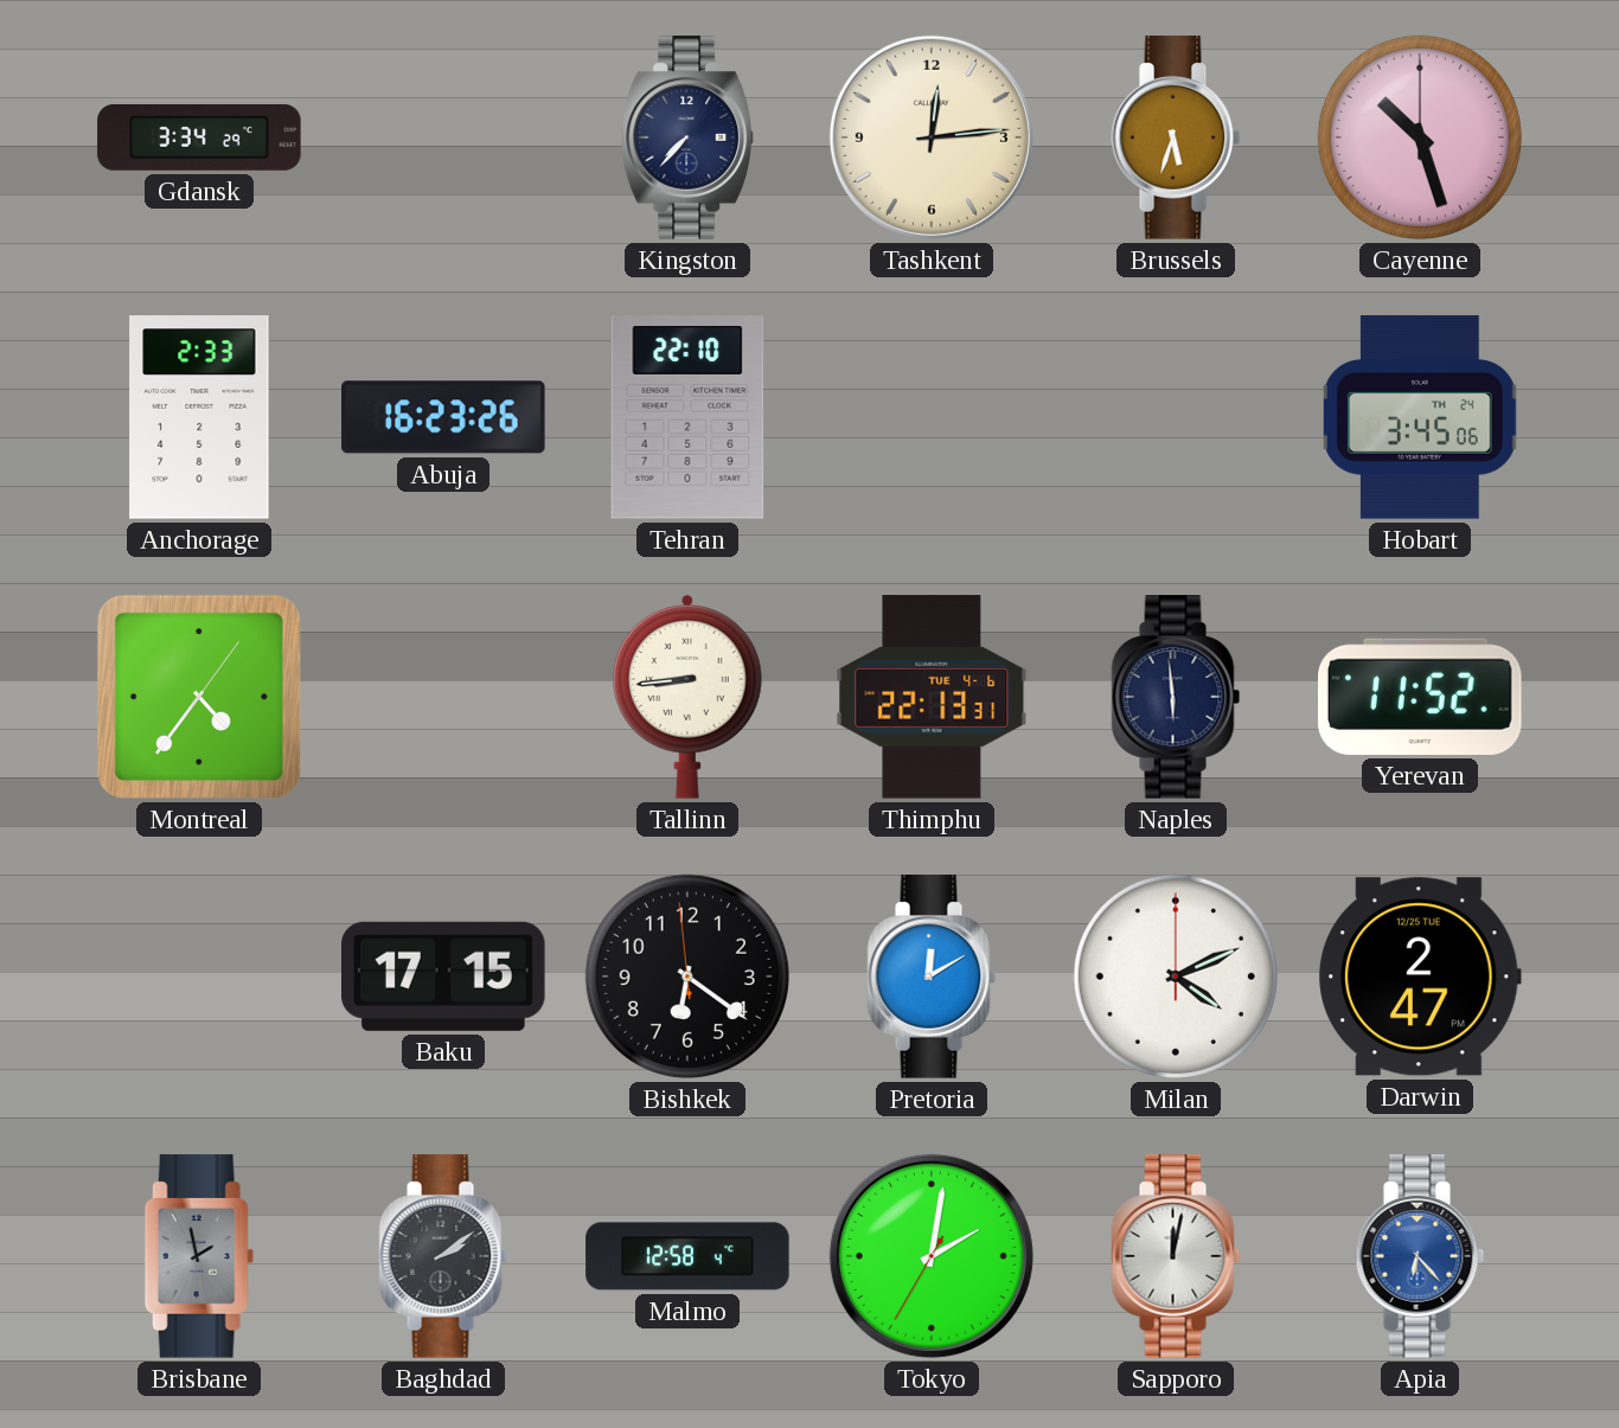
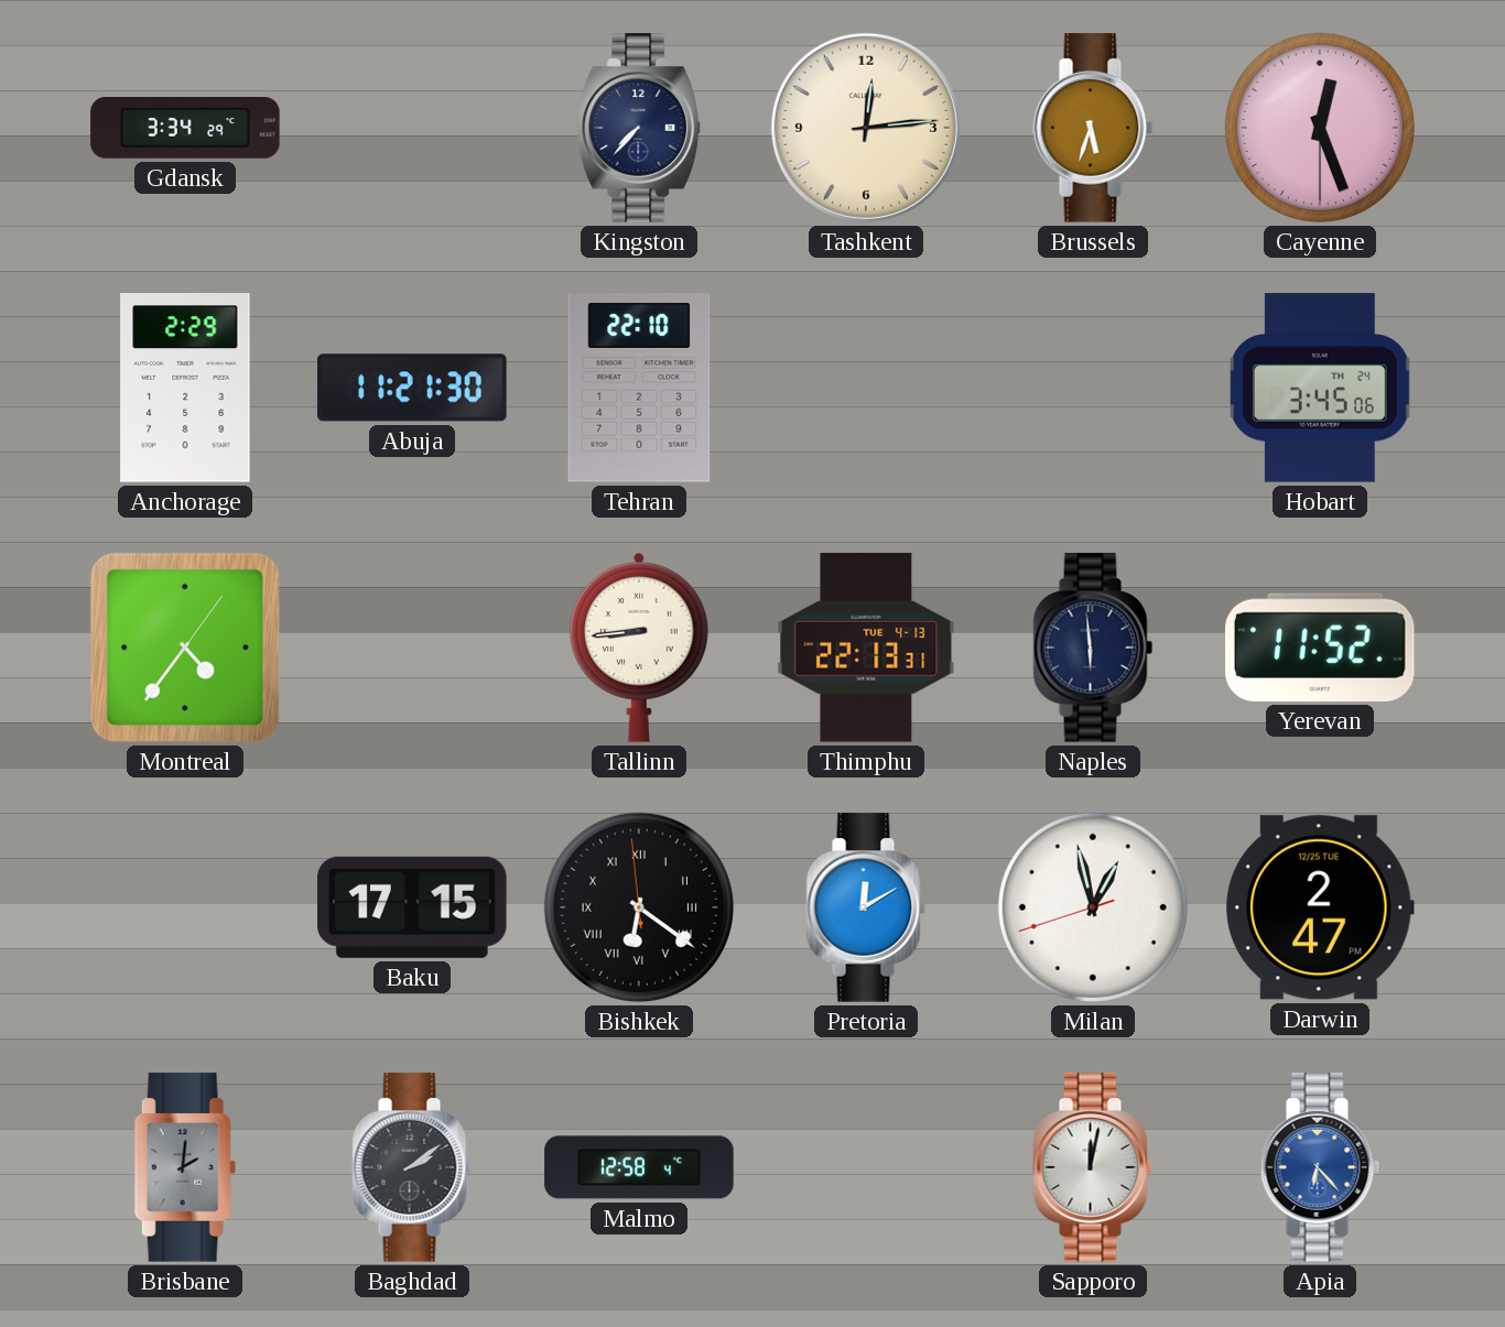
Cayenne: 10:27 -> 12:26
Anchorage: 2:33 -> 2:29
Abuja: 16:23 -> 11:21
Thimphu date: TUE 4-6 -> TUE 4-13
Bishkek numerals: Arabic -> Roman
Milan: 4:11 -> 12:57
Brisbane: 1:58 -> 2:01
Tokyo: 2:01 -> none
